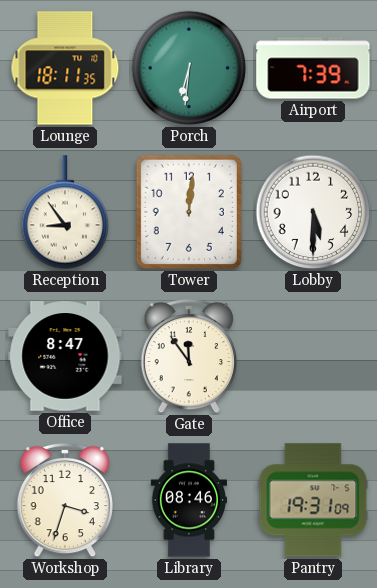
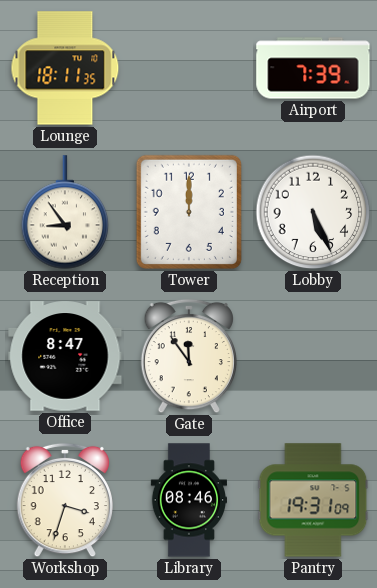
Porch: 6:31 -> none
Tower: 12:01 -> 12:00
Lobby: 5:30 -> 5:26
